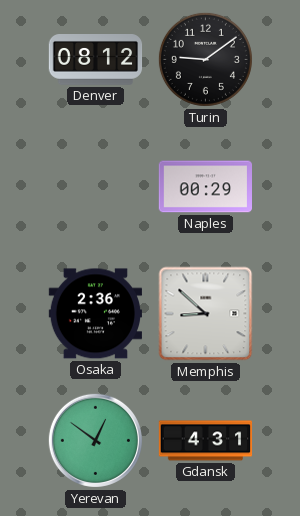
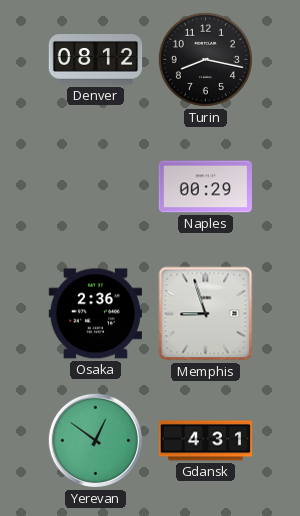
Turin: 9:09 -> 8:17
Memphis: 8:52 -> 8:57
